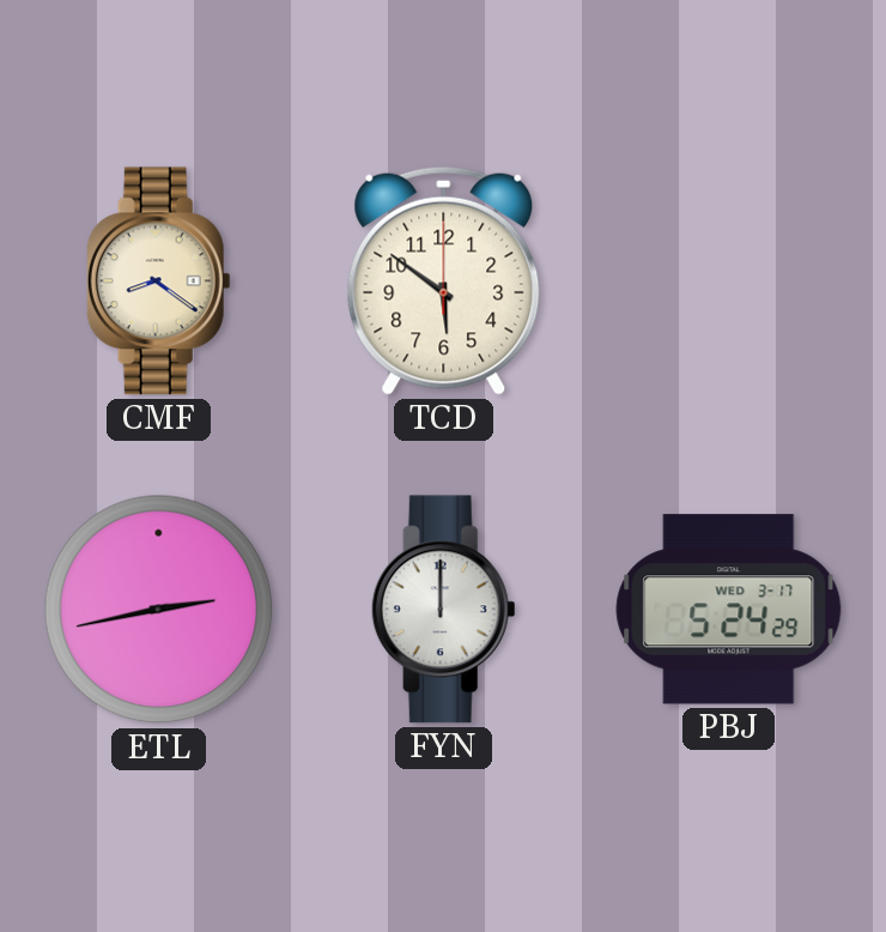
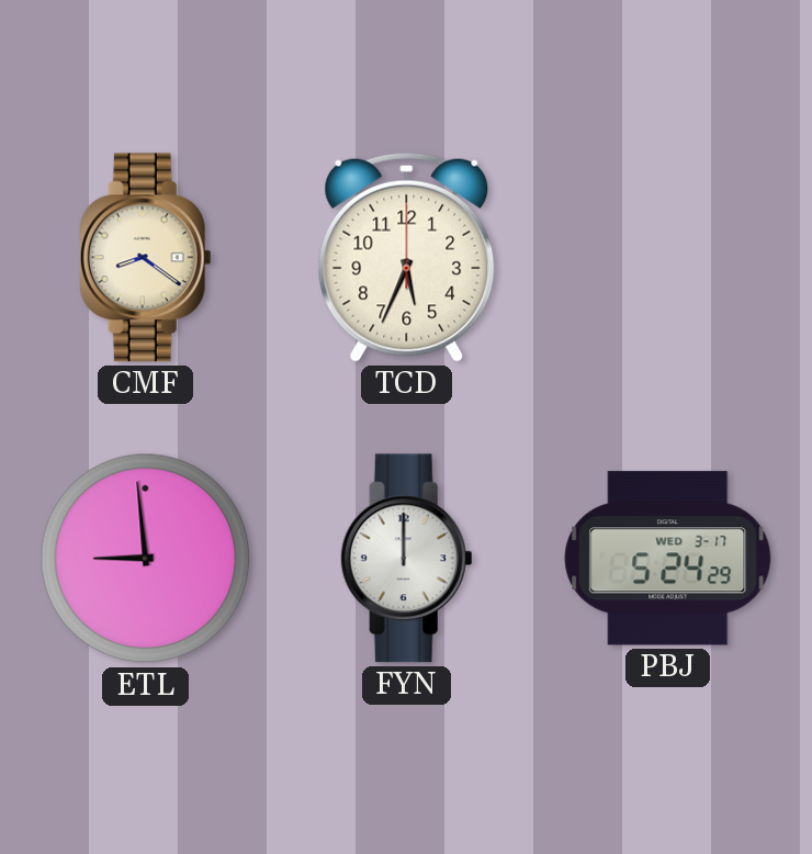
TCD: 5:51 -> 5:34
ETL: 2:43 -> 8:59
